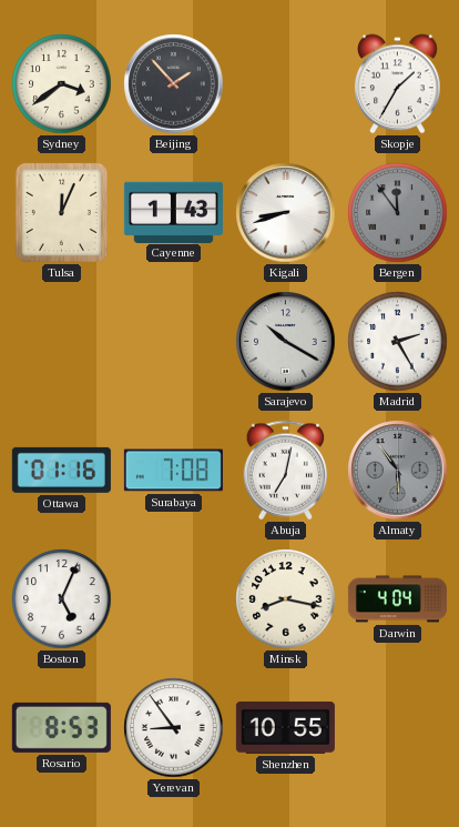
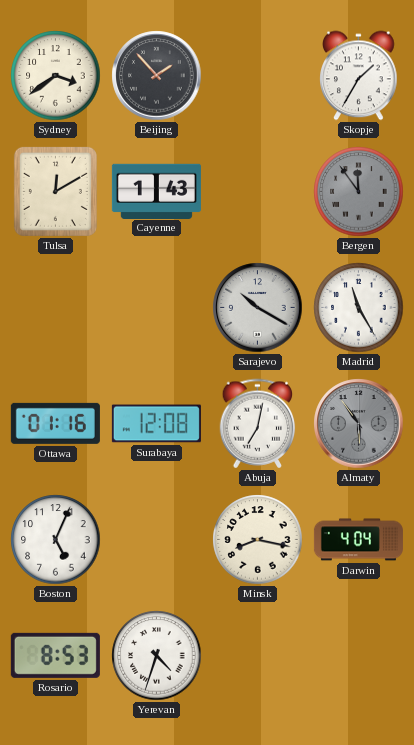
Tulsa: 12:04 -> 12:10
Kigali: 8:42 -> none
Madrid: 2:25 -> 11:25
Surabaya: 7:08 -> 12:08
Yerevan: 8:54 -> 4:33
Shenzhen: 10:55 -> none
